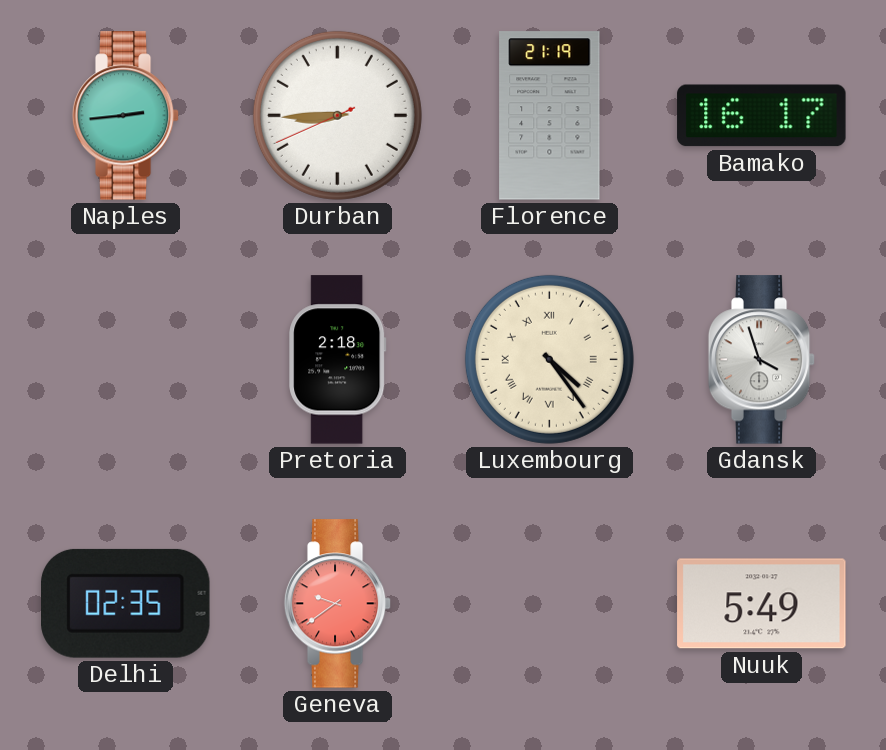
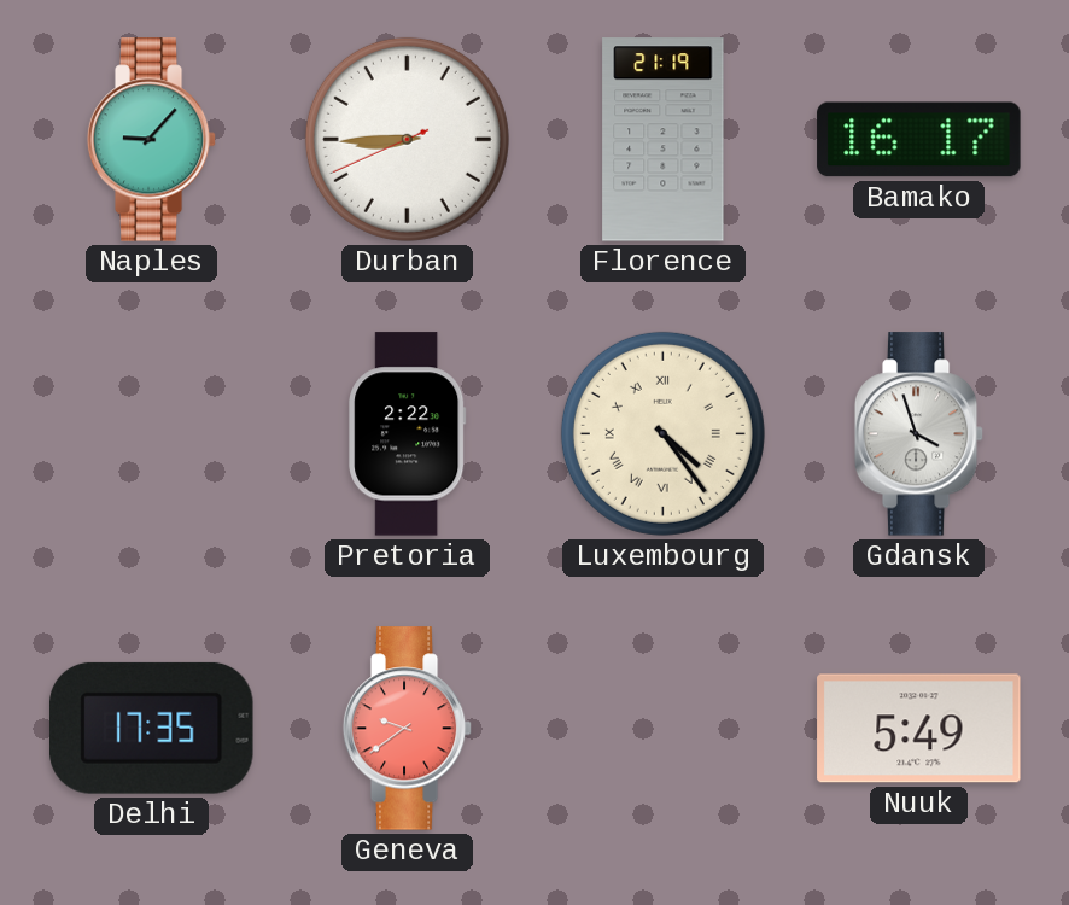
Naples: 2:44 -> 9:07
Pretoria: 2:18 -> 2:22
Delhi: 02:35 -> 17:35
